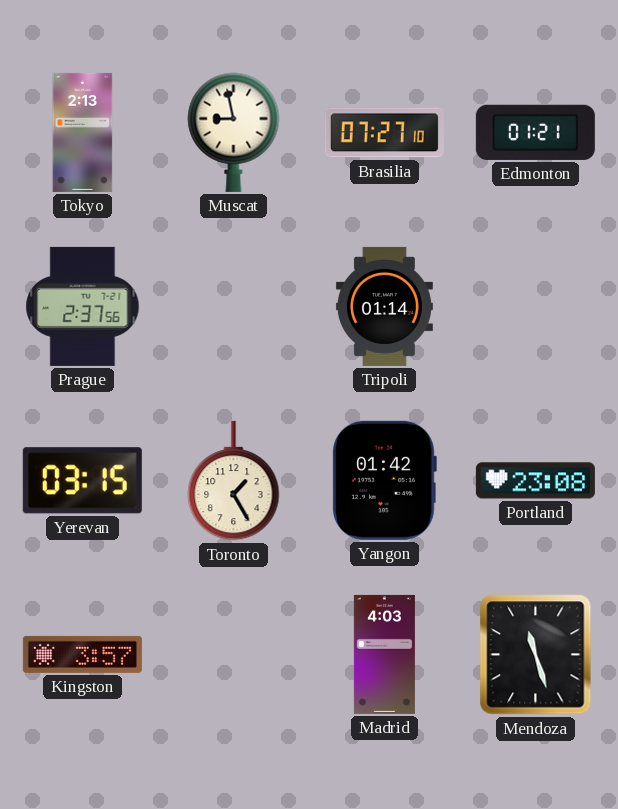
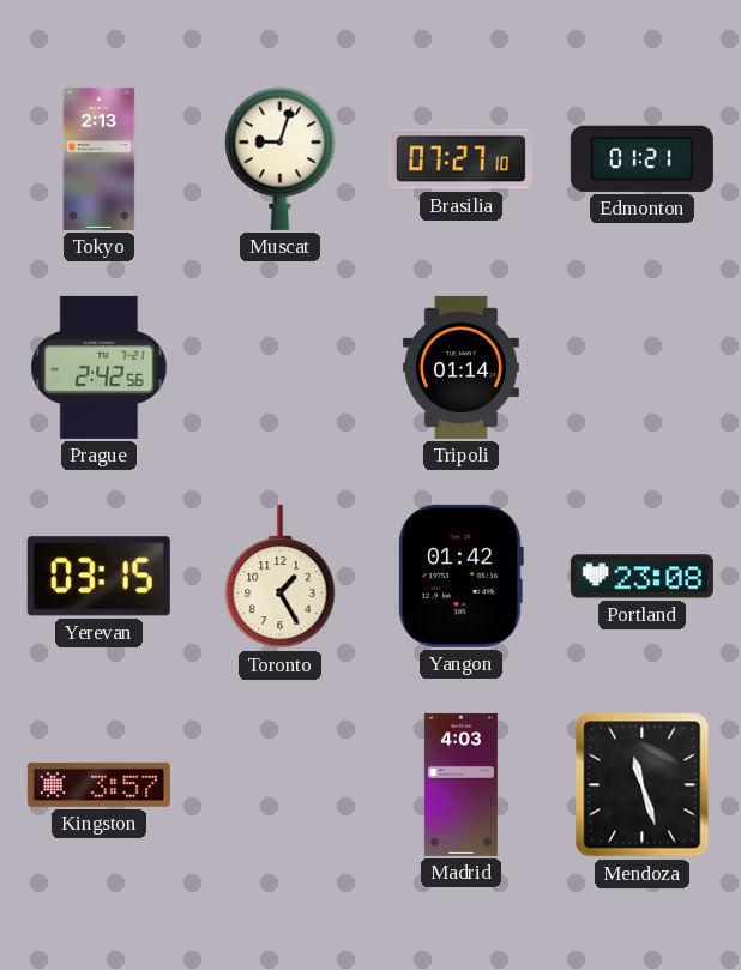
Muscat: 8:58 -> 9:03
Prague: 2:37 -> 2:42
